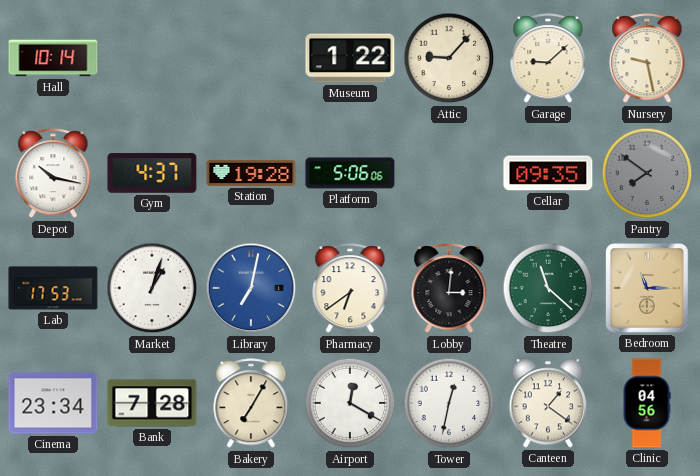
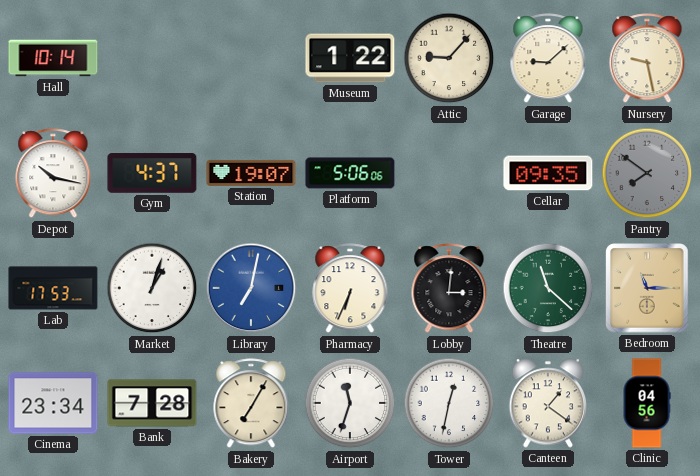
Station: 19:28 -> 19:07
Pharmacy: 6:39 -> 6:34
Airport: 12:20 -> 11:33
